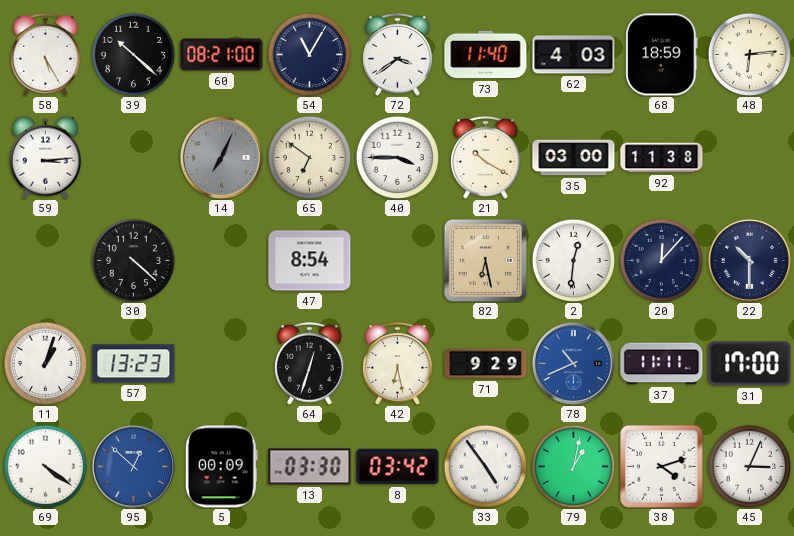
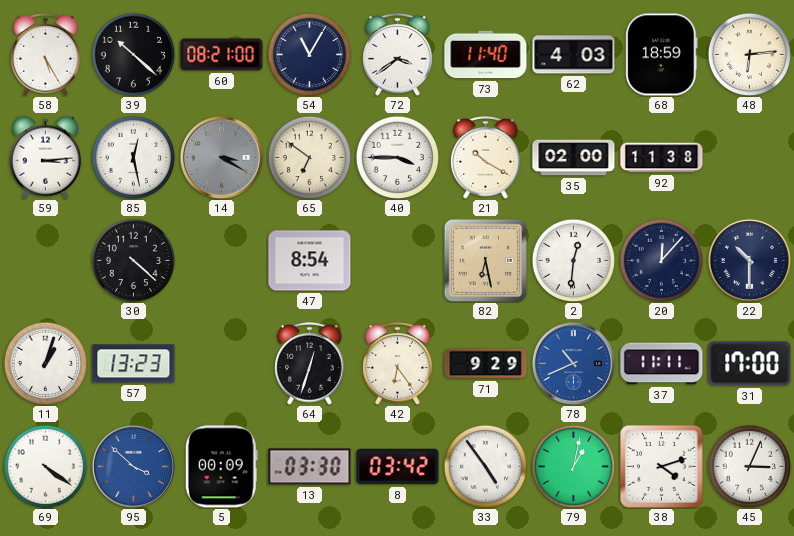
85: none -> 12:28
14: 7:04 -> 3:20
35: 03:00 -> 02:00
42: 6:28 -> 6:24
95: 12:52 -> 3:52
